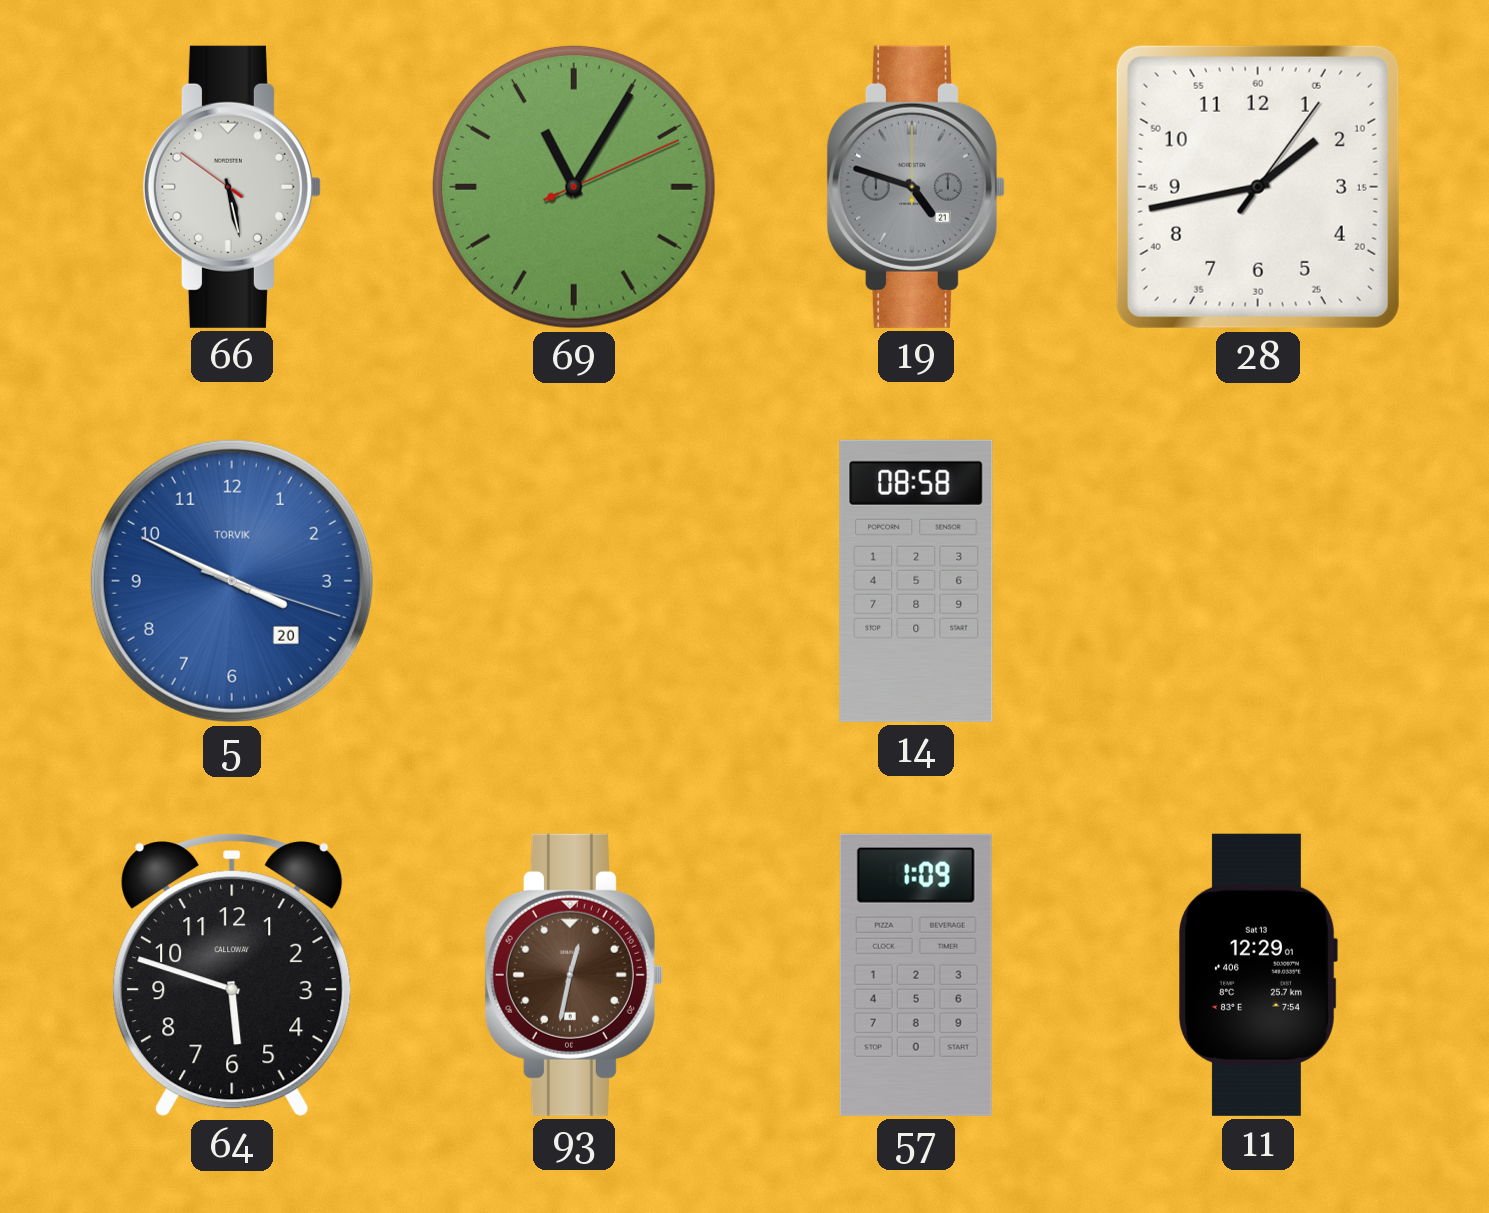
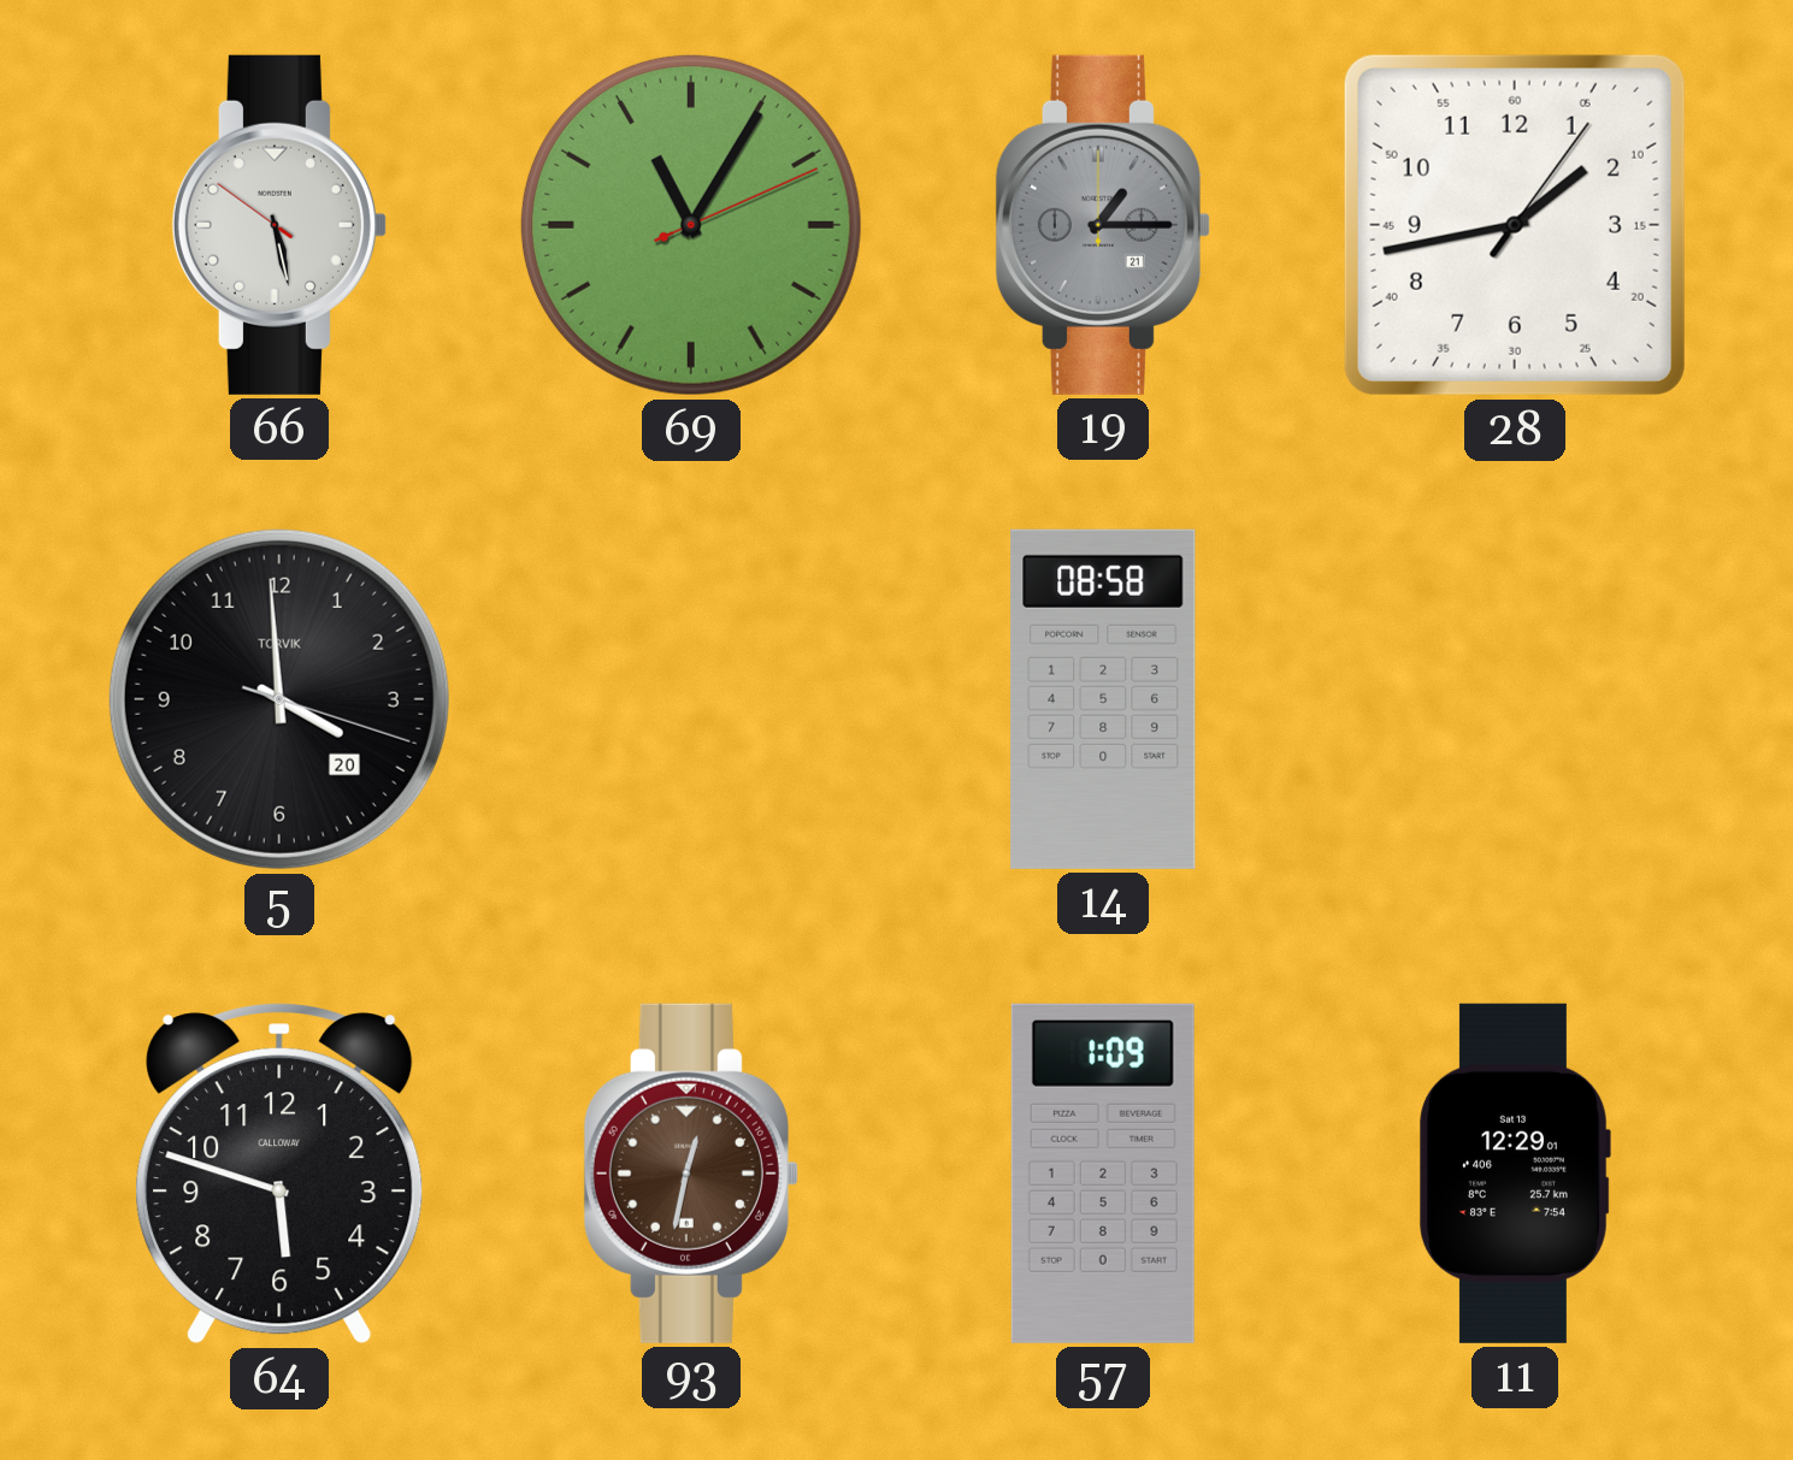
19: 4:48 -> 1:15
5: 3:49 -> 3:59
5 dial: blue -> black
